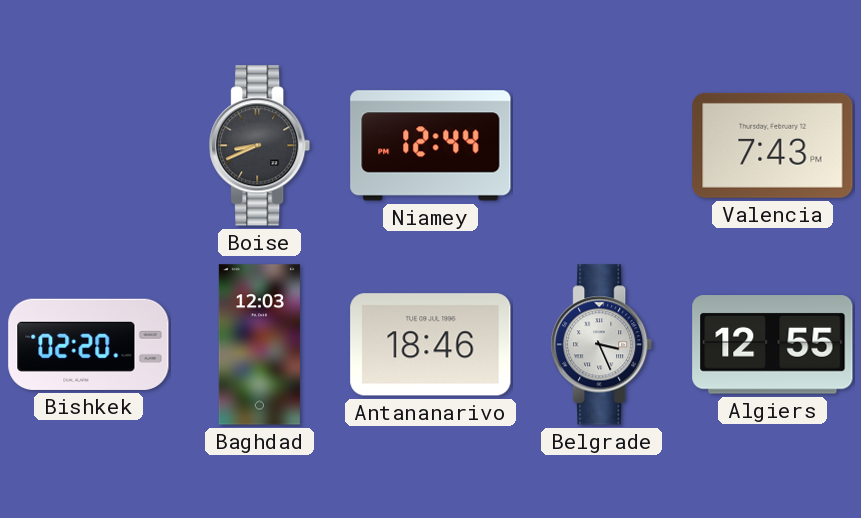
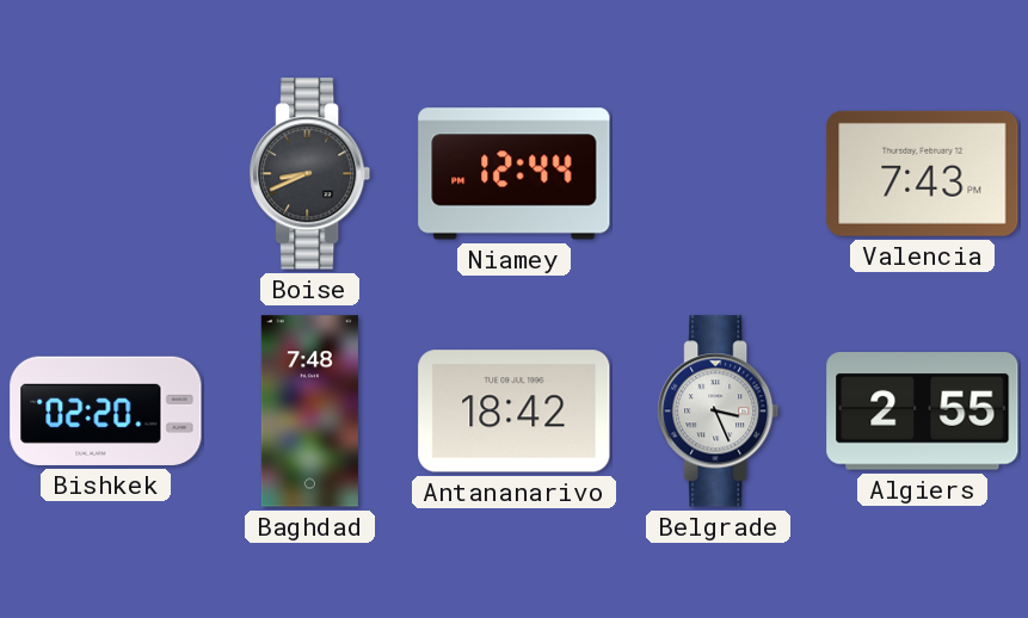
Baghdad: 12:03 -> 7:48
Antananarivo: 18:46 -> 18:42
Algiers: 12:55 -> 2:55
